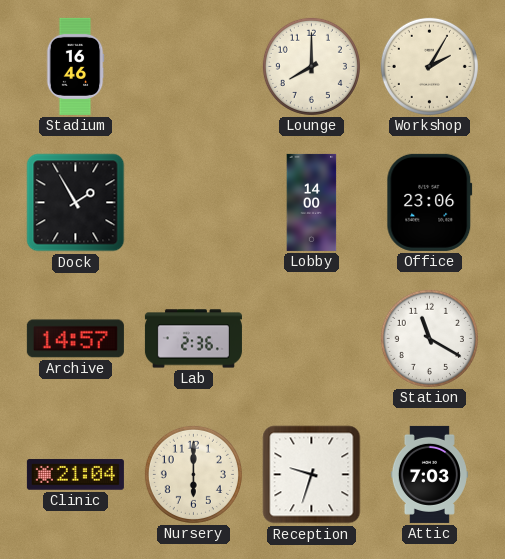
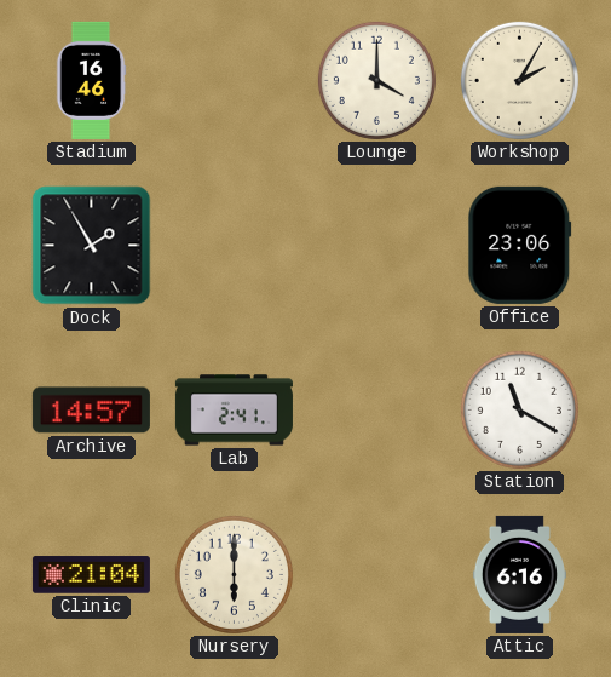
Lounge: 8:00 -> 4:00
Lobby: 14:00 -> none
Lab: 2:36 -> 2:41
Reception: 9:33 -> none
Attic: 7:03 -> 6:16
